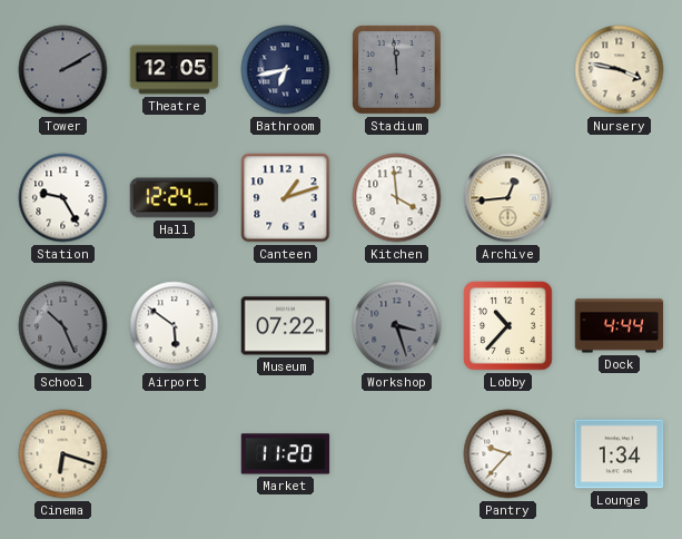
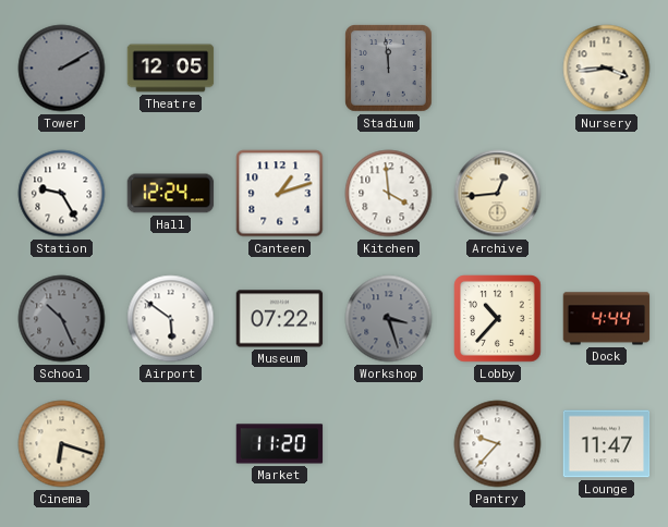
Bathroom: 6:43 -> none
Nursery: 3:47 -> 3:44
Lounge: 1:34 -> 11:47
